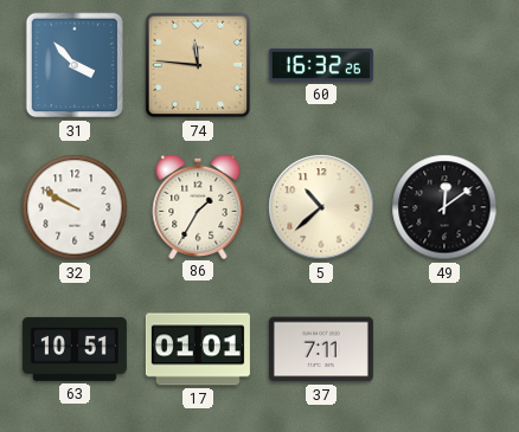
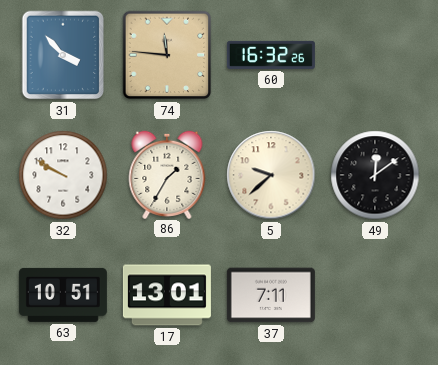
5: 10:38 -> 9:38
17: 01:01 -> 13:01
